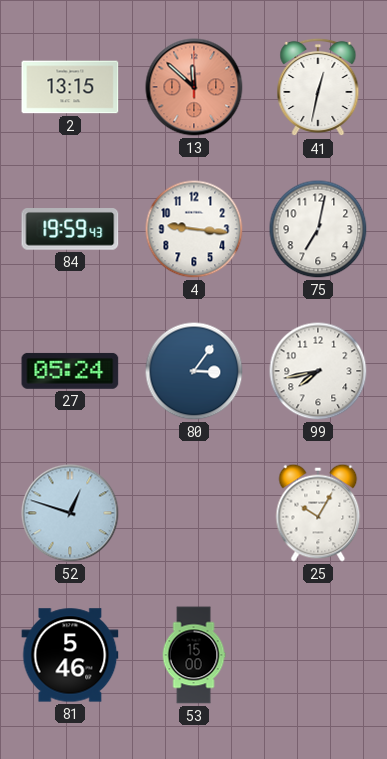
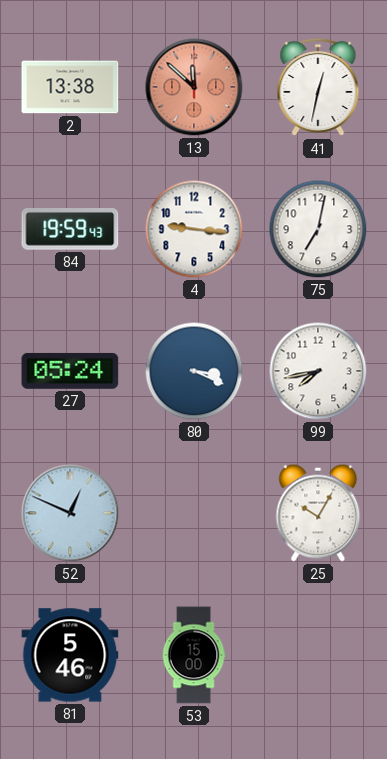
2: 13:15 -> 13:38
80: 3:06 -> 3:19
52: 12:48 -> 12:49
